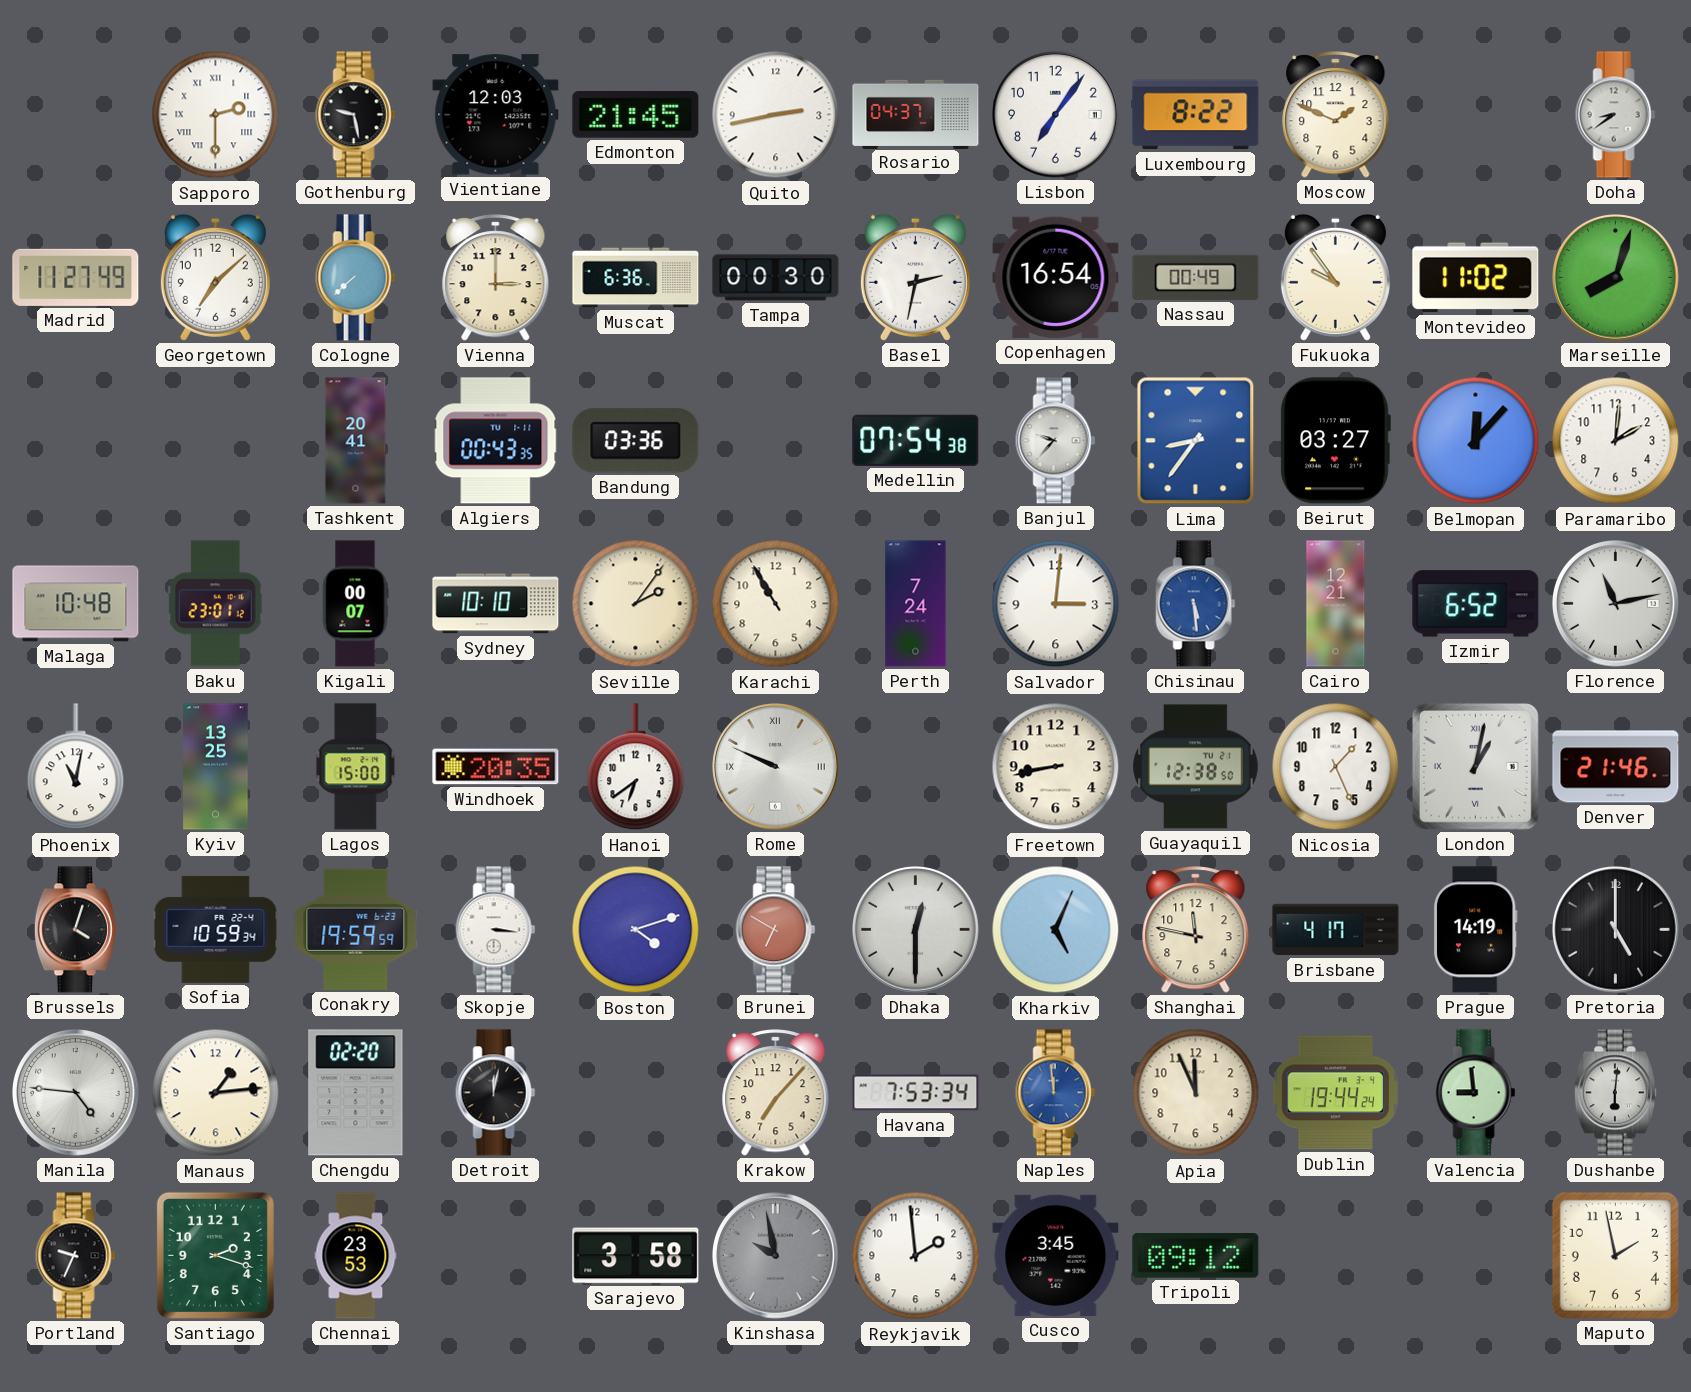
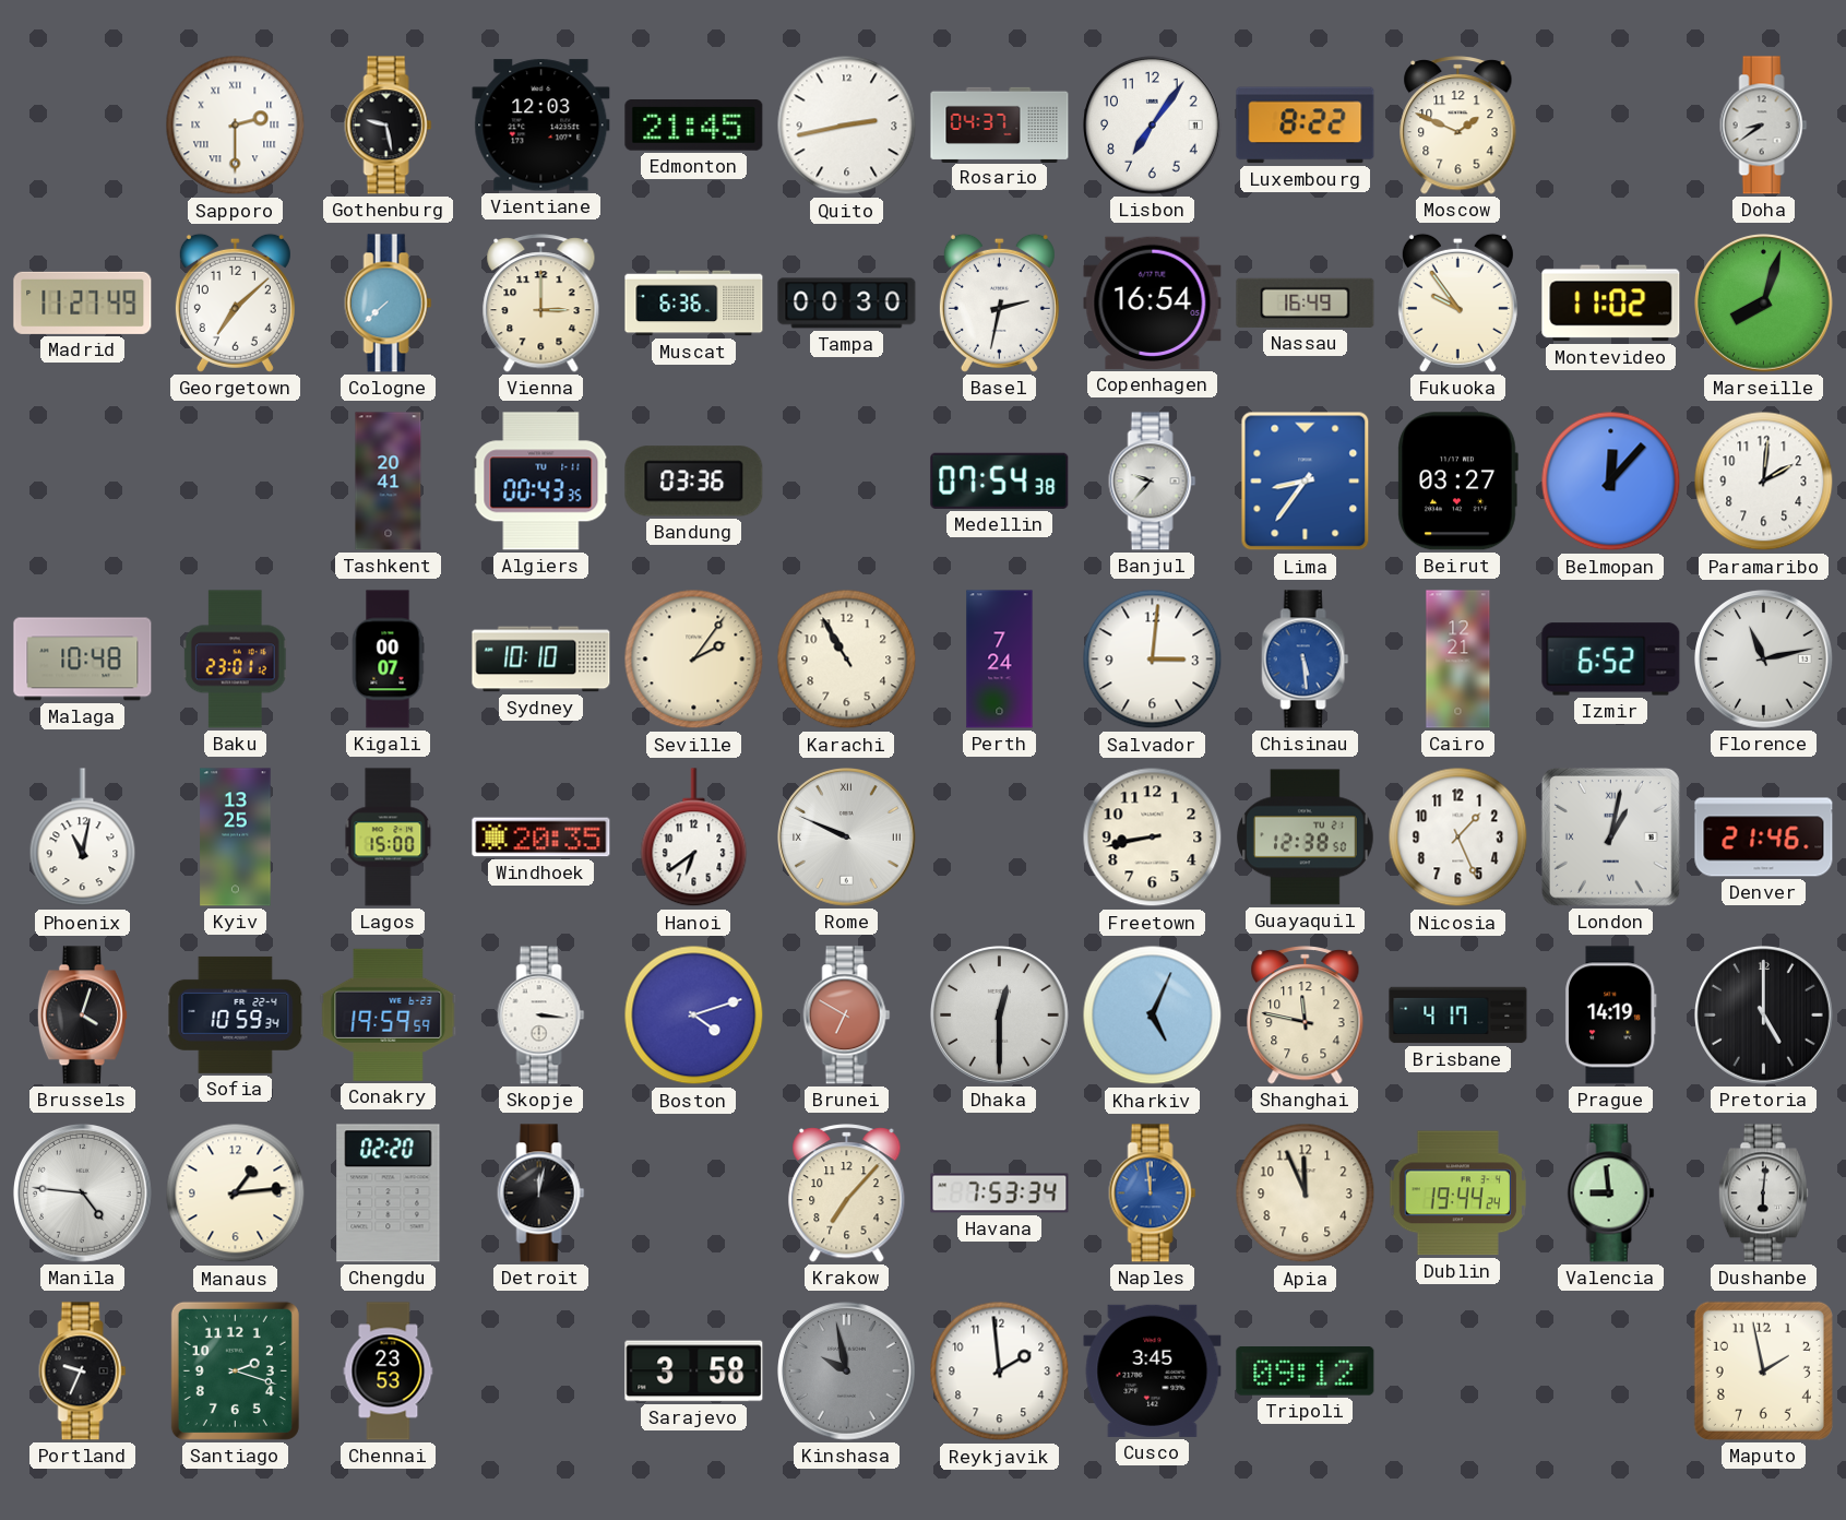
Nassau: 00:49 -> 16:49
